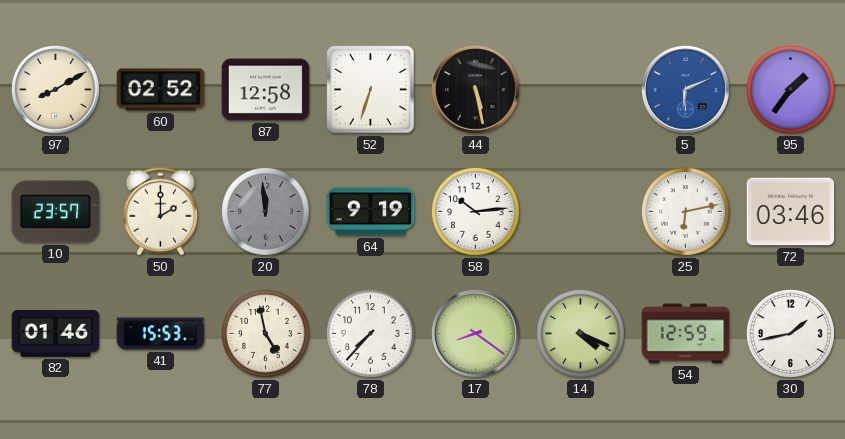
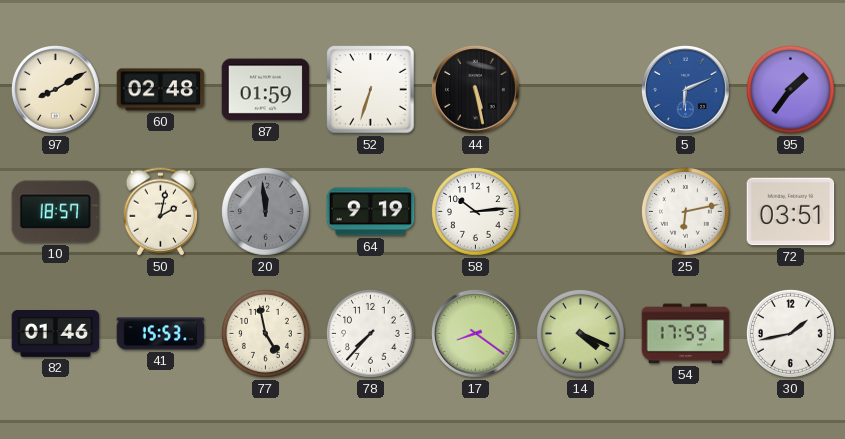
60: 02:52 -> 02:48
87: 12:58 -> 01:59
10: 23:57 -> 18:57
50: 2:00 -> 2:02
72: 03:46 -> 03:51
54: 12:59 -> 17:59
